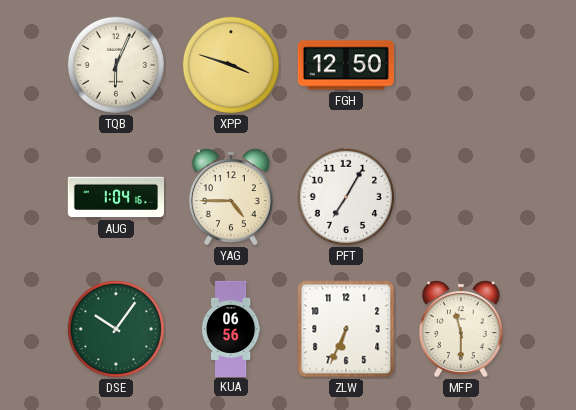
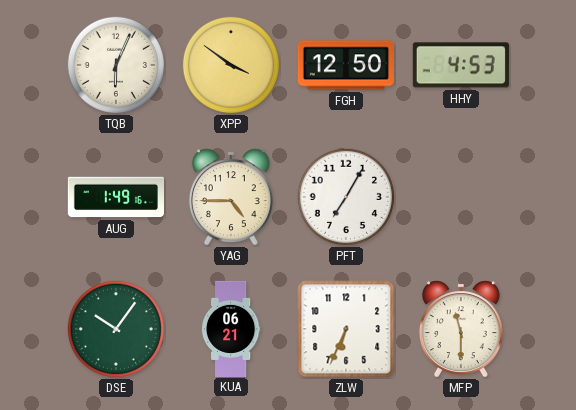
XPP: 3:48 -> 3:51
HHY: none -> 4:53
AUG: 1:04 -> 1:49
KUA: 06:56 -> 06:21
